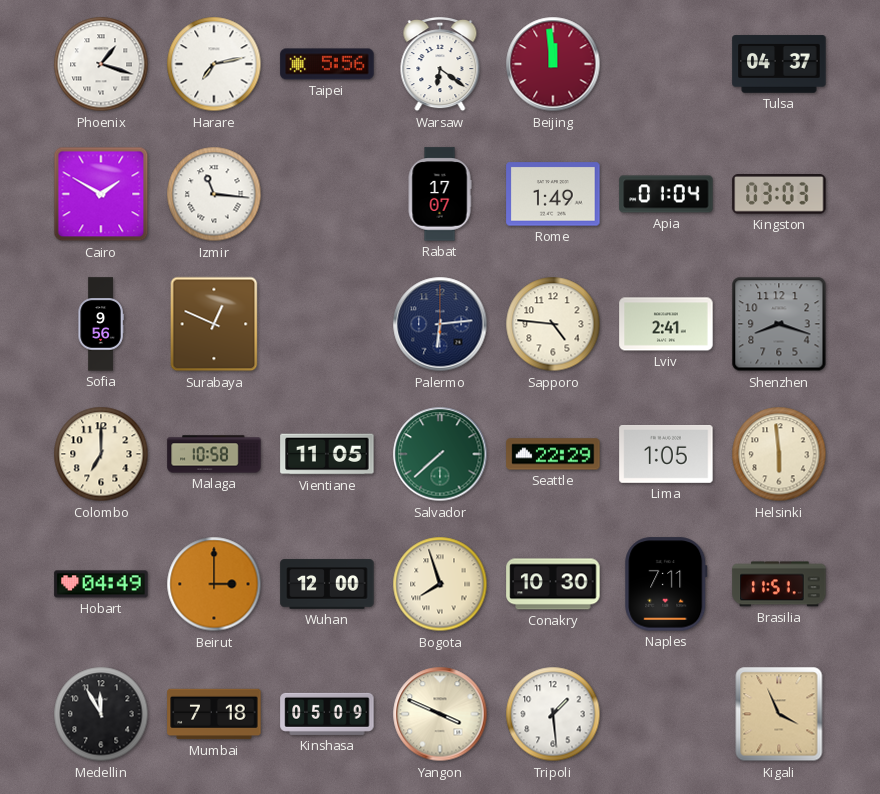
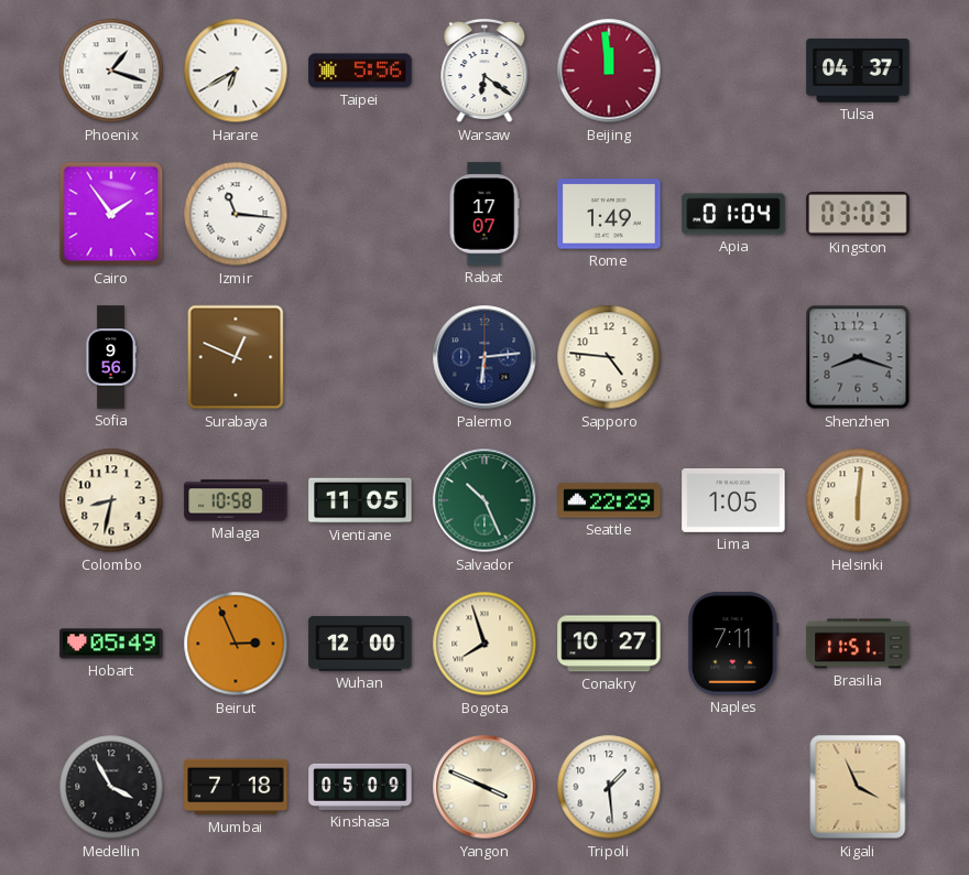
Harare: 7:13 -> 6:40
Cairo: 1:50 -> 1:54
Lviv: 2:41 -> none
Colombo: 7:00 -> 8:32
Salvador: 7:38 -> 10:26
Helsinki: 5:59 -> 6:01
Hobart: 04:49 -> 05:49
Beirut: 3:00 -> 2:56
Conakry: 10:30 -> 10:27
Medellin: 11:55 -> 3:55
